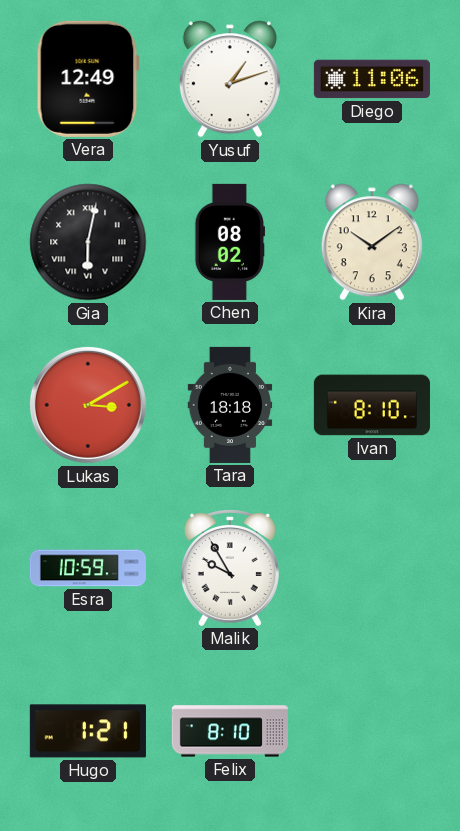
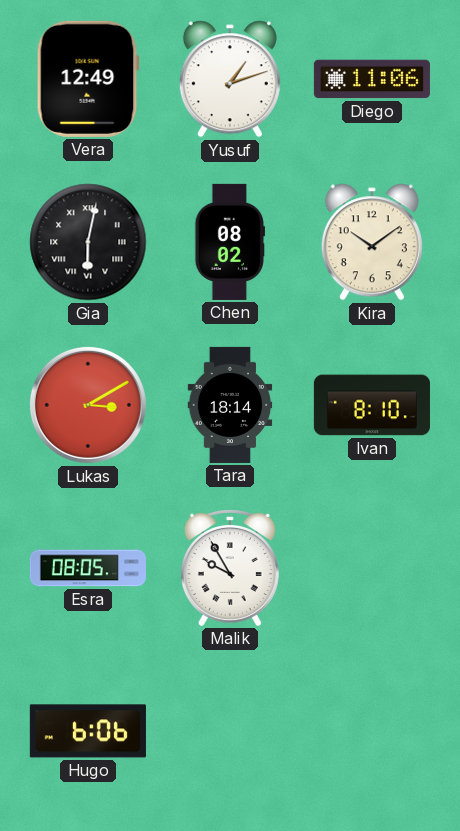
Tara: 18:18 -> 18:14
Esra: 10:59 -> 08:05
Hugo: 1:21 -> 6:06
Felix: 8:10 -> none
